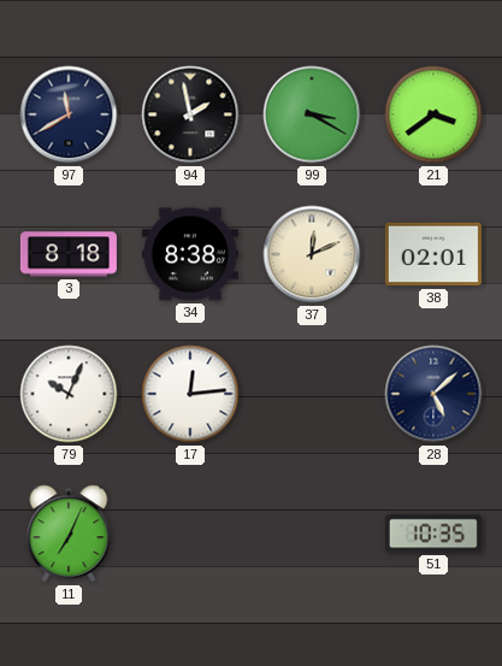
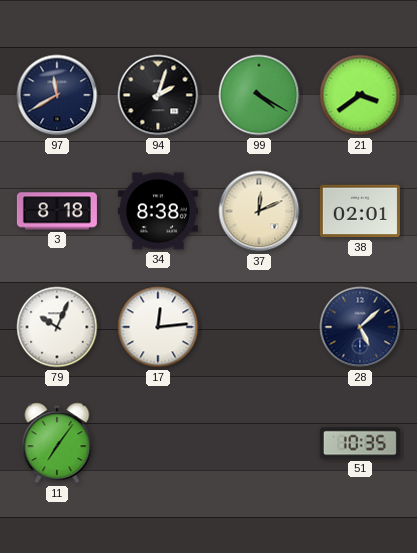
94: 1:58 -> 2:03
99: 3:20 -> 4:20
11: 7:04 -> 7:06
